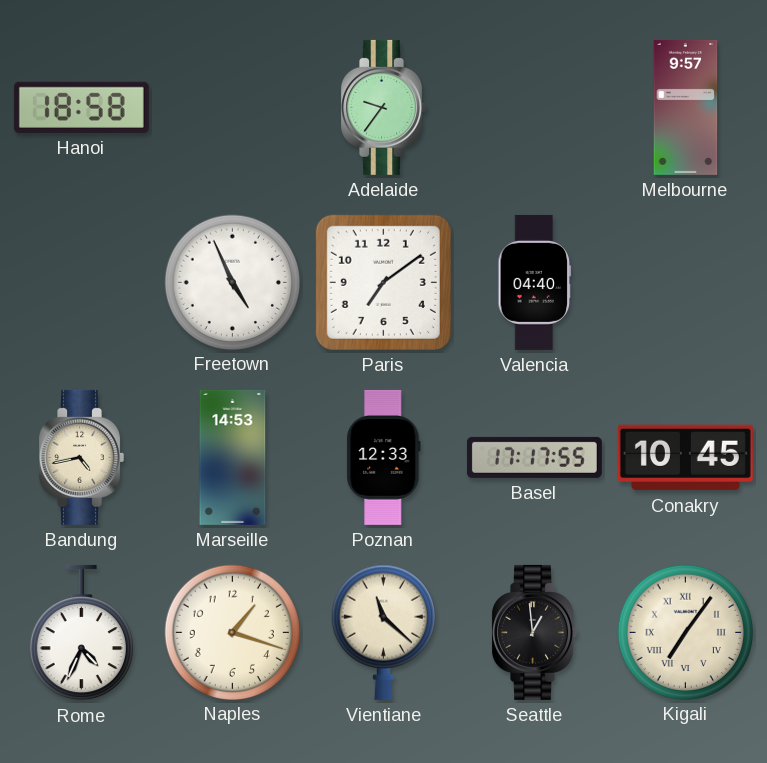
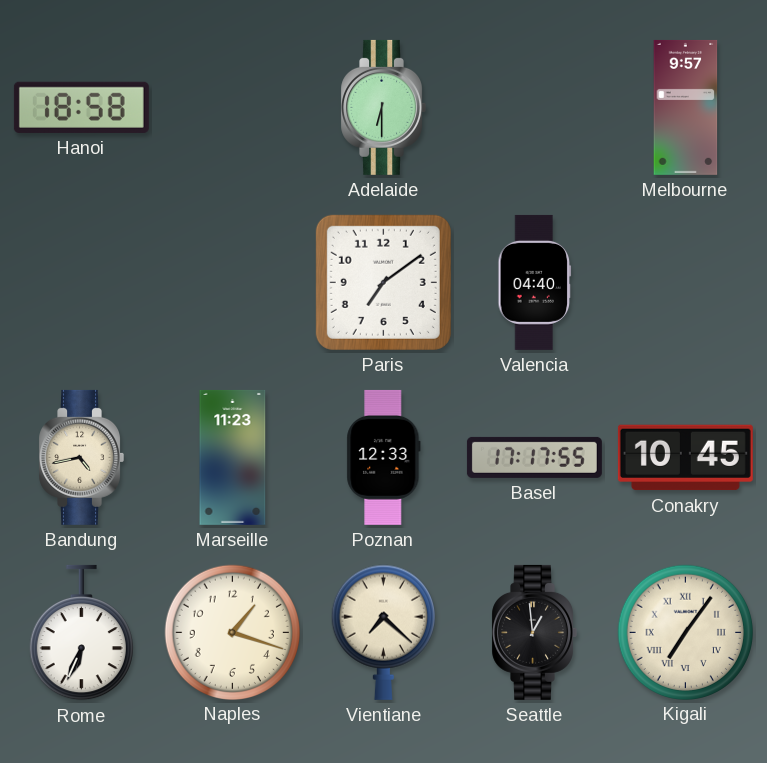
Adelaide: 9:36 -> 6:30
Freetown: 4:56 -> none
Marseille: 14:53 -> 11:23
Rome: 4:34 -> 6:34
Vientiane: 11:22 -> 7:22
